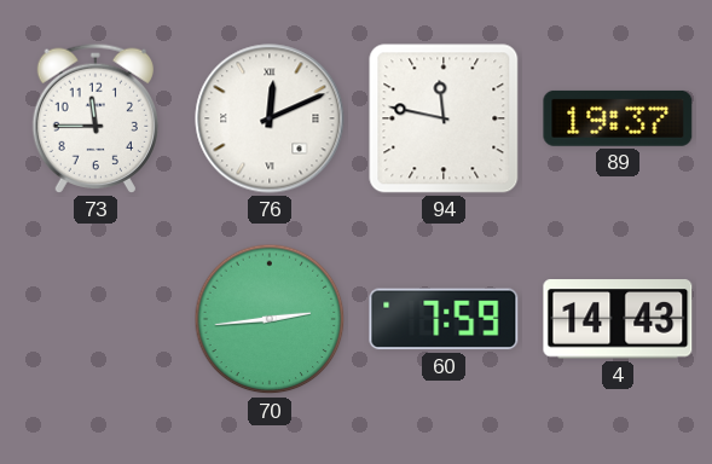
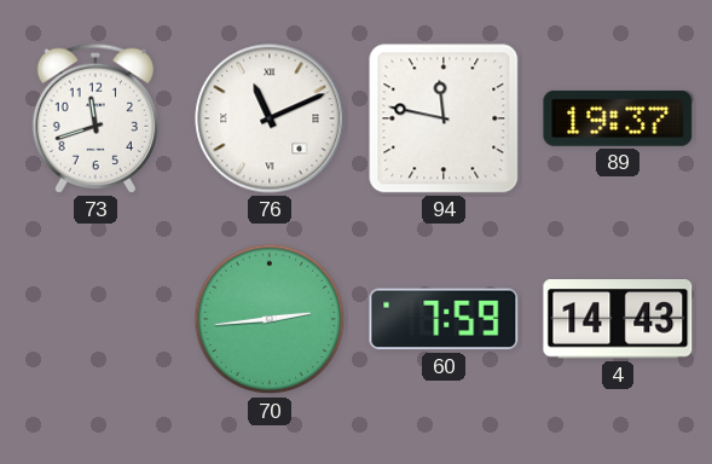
73: 11:45 -> 11:42
76: 12:11 -> 11:11
